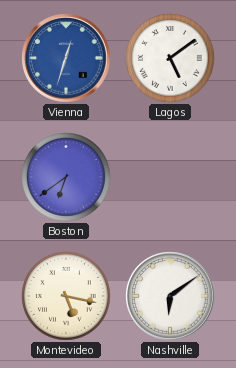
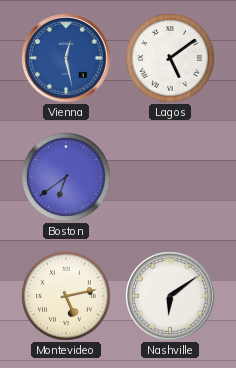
Vienna: 12:33 -> 12:28
Montevideo: 5:17 -> 5:13
